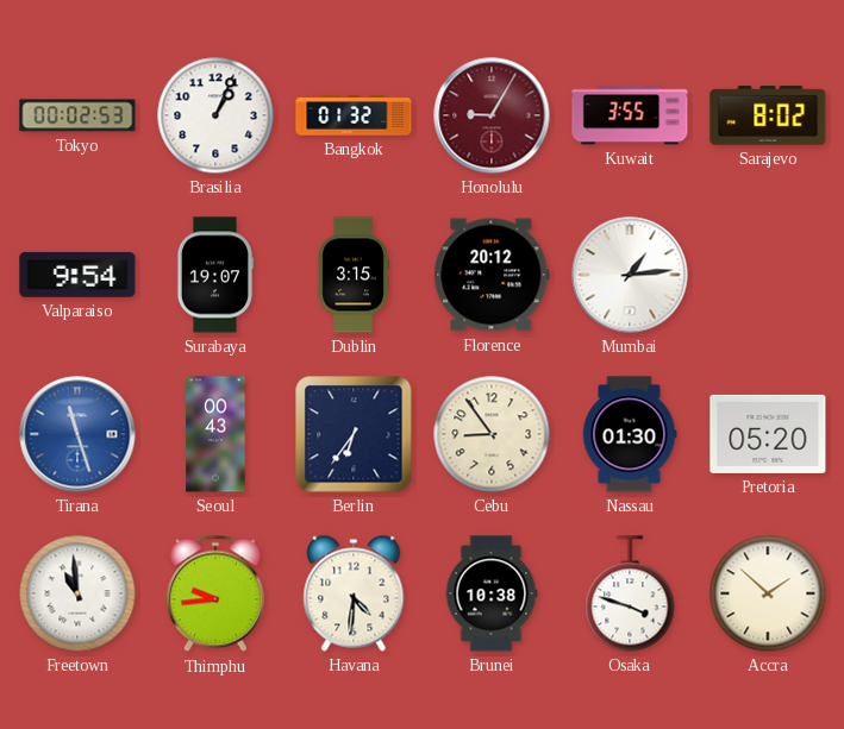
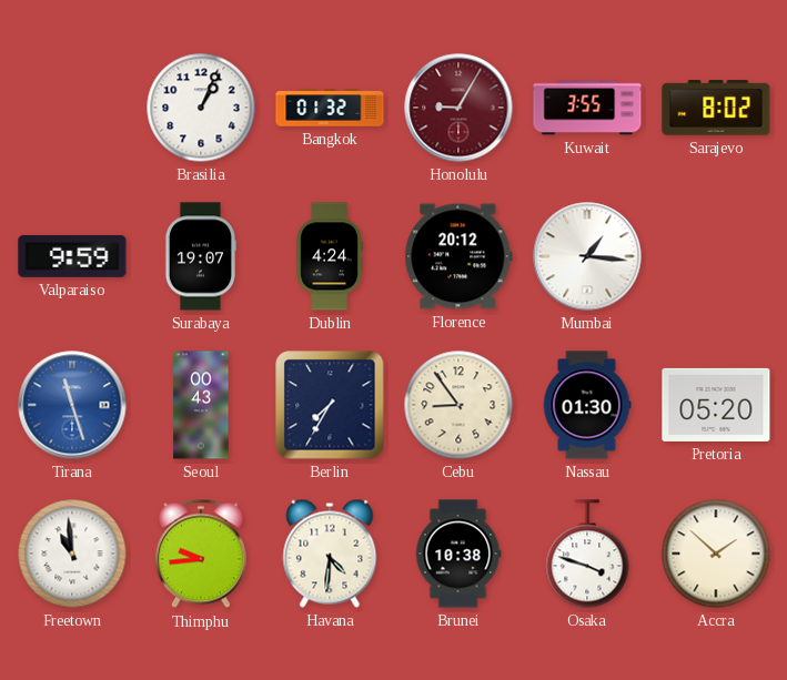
Tokyo: 00:02 -> none
Valparaiso: 9:54 -> 9:59
Dublin: 3:15 -> 4:24
Mumbai: 1:14 -> 1:16
Berlin: 6:36 -> 7:35
